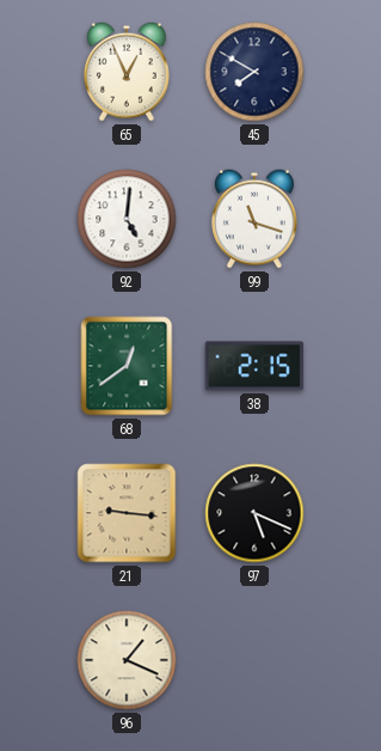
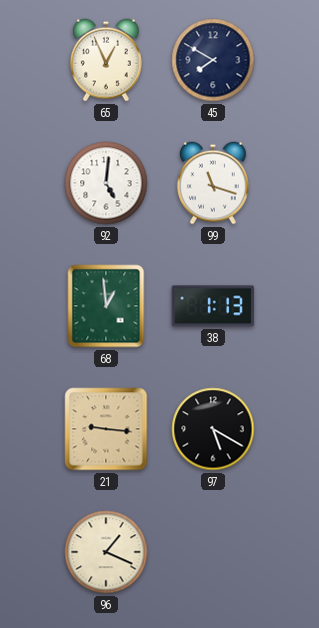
68: 12:39 -> 12:59
38: 2:15 -> 1:13
97: 5:19 -> 5:20
